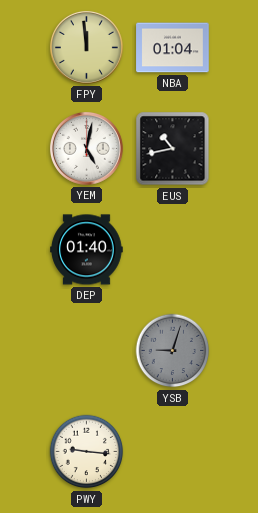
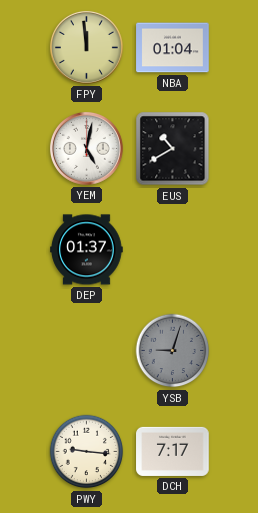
EUS: 10:43 -> 10:40
DEP: 01:40 -> 01:37
DCH: none -> 7:17
